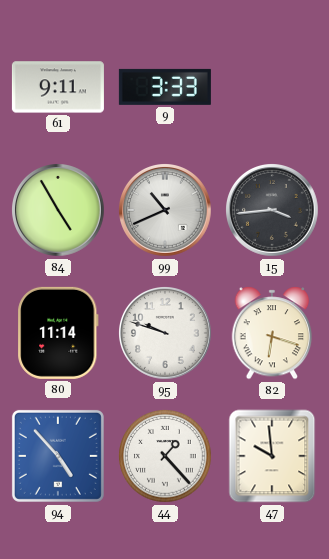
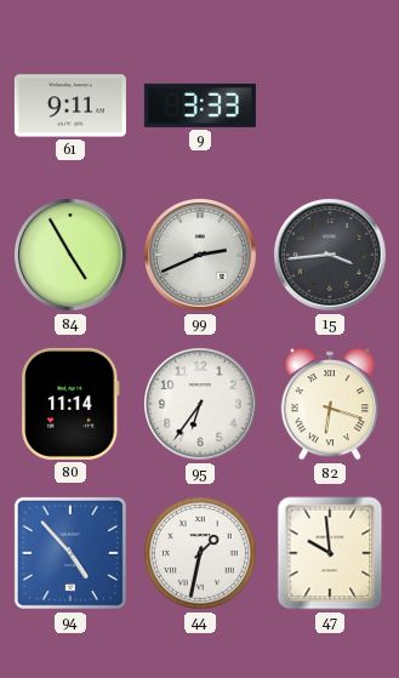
99: 10:41 -> 2:41
95: 9:48 -> 6:36
44: 1:23 -> 1:32
